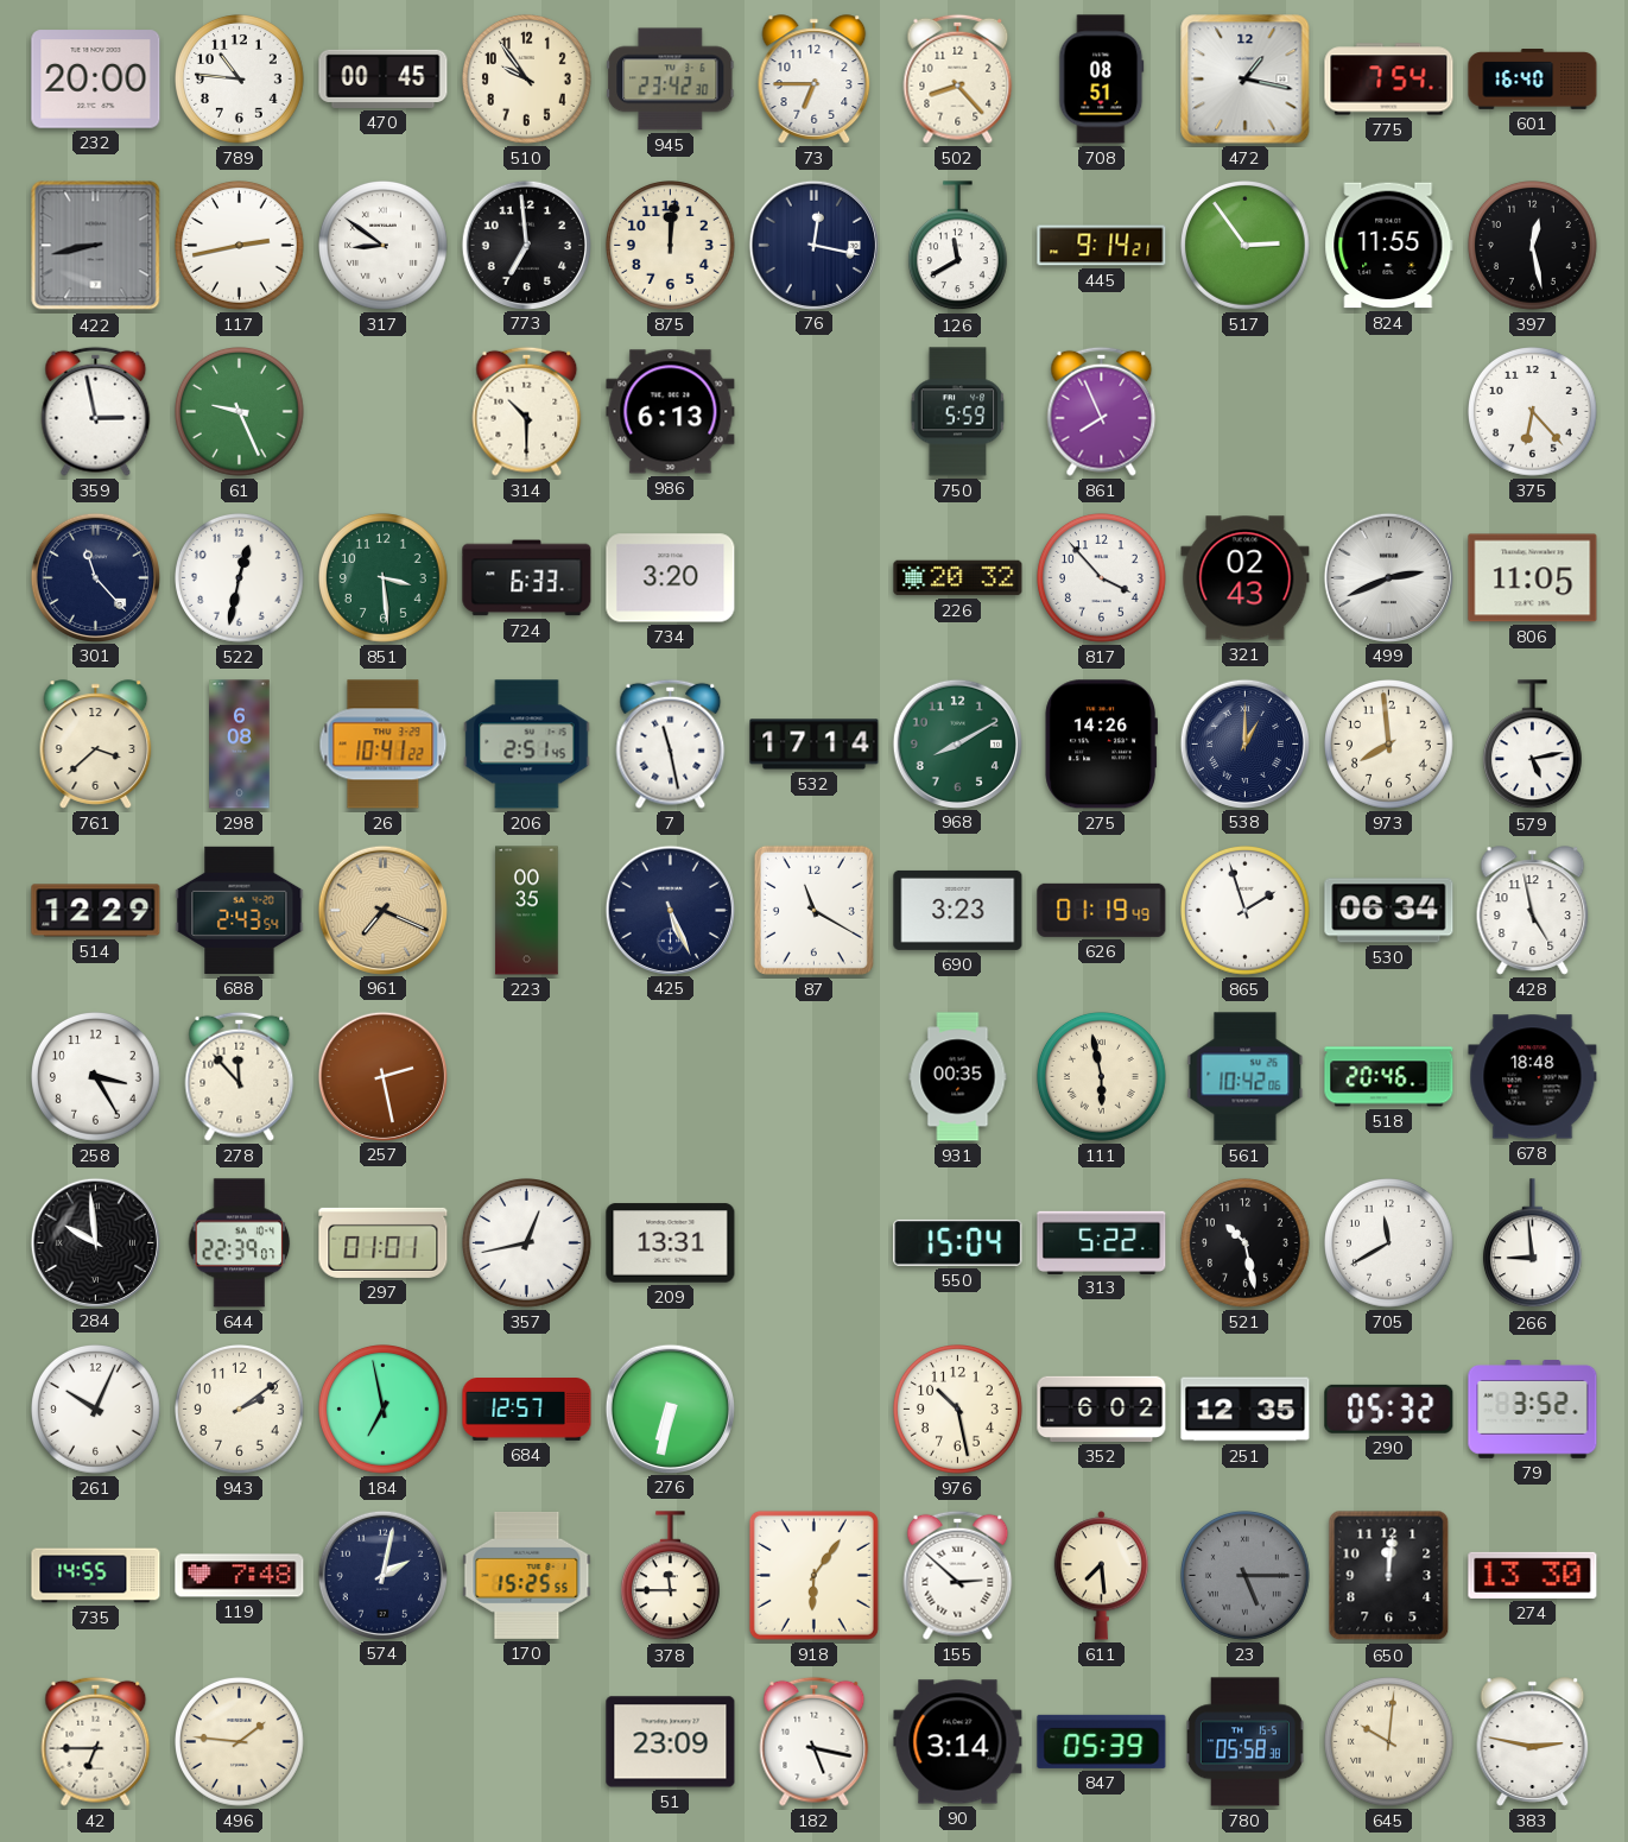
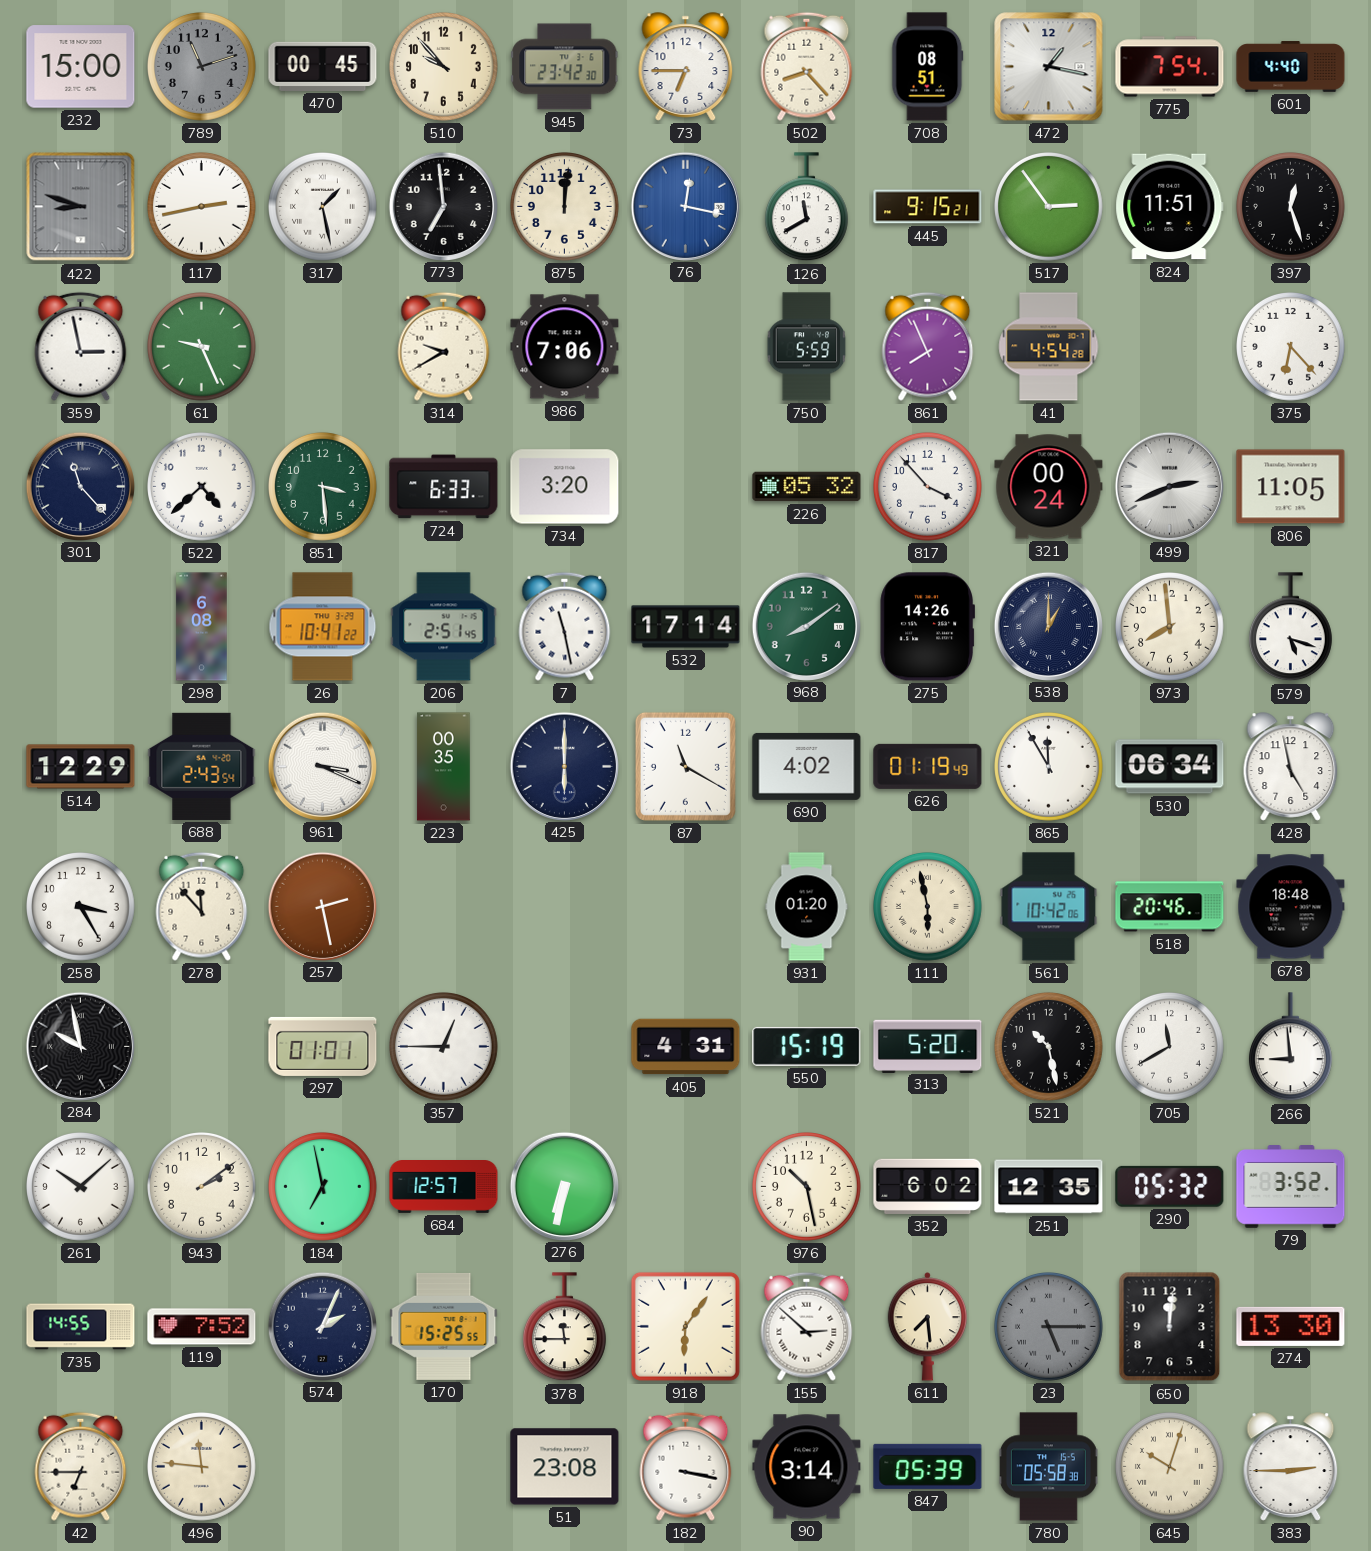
232: 20:00 -> 15:00
789: 10:46 -> 11:12
789 dial: white -> grey
510: 9:54 -> 9:53
601: 16:40 -> 4:40
422: 8:43 -> 8:48
317: 8:51 -> 1:28
76 dial: navy -> blue
445: 9:14 -> 9:15
824: 11:55 -> 11:51
397: 12:28 -> 12:27
314: 10:30 -> 9:40
986: 6:13 -> 7:06
41: none -> 4:54
522: 12:32 -> 4:38
226: 20:32 -> 05:32
321: 02:43 -> 00:24
761: 3:38 -> none
968: 8:10 -> 8:09
579: 5:13 -> 5:18
961: 7:19 -> 3:19
961 dial: champagne -> white
425: 5:26 -> 6:00
690: 3:23 -> 4:02
865: 1:57 -> 11:55
931: 00:35 -> 01:20
284: 9:59 -> 9:58
644: 22:39 -> none
357: 12:43 -> 12:45
209: 13:31 -> none
405: none -> 4:31
550: 15:04 -> 15:19
313: 5:22 -> 5:20
261: 10:04 -> 10:08
119: 7:48 -> 7:52
574: 2:02 -> 2:04
496: 1:46 -> 11:46
51: 23:09 -> 23:08
182: 5:17 -> 3:17
645: 10:01 -> 10:03
383: 2:47 -> 2:45
